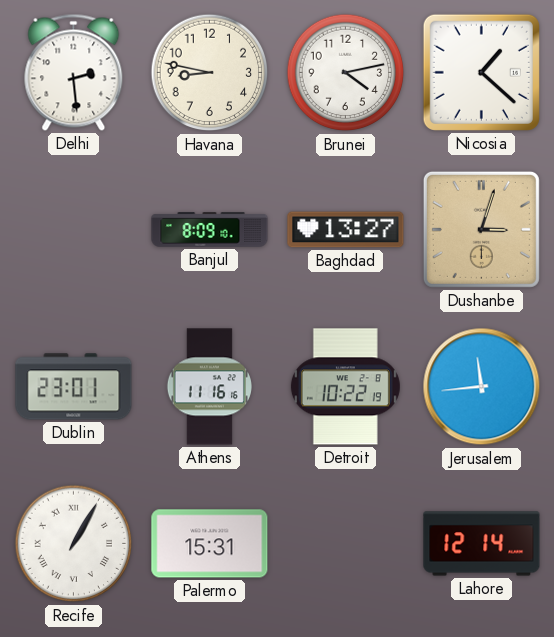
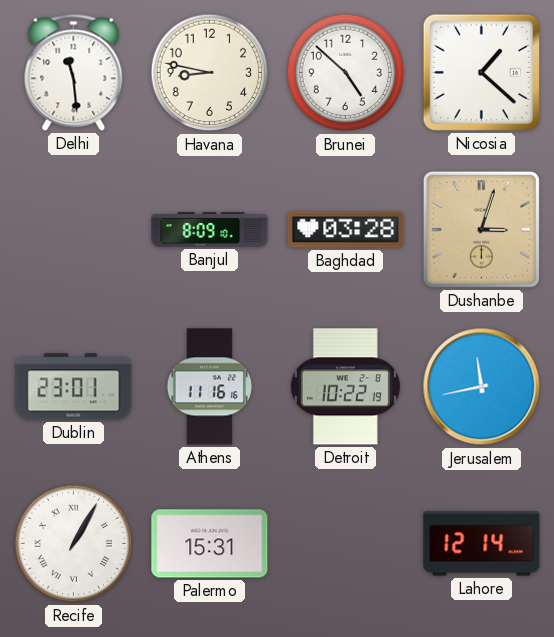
Delhi: 2:29 -> 11:29
Brunei: 4:13 -> 4:52
Baghdad: 13:27 -> 03:28
Jerusalem: 11:44 -> 11:43
